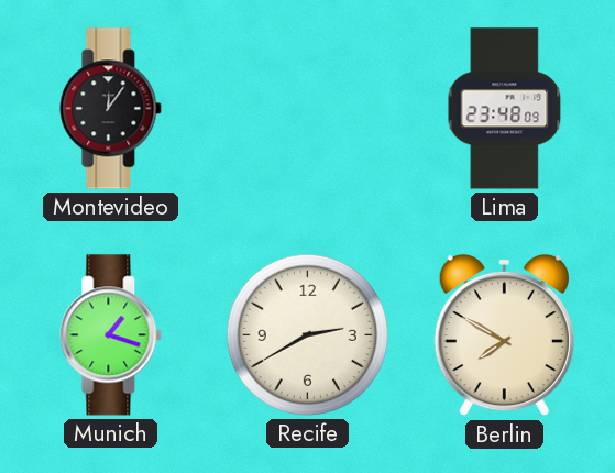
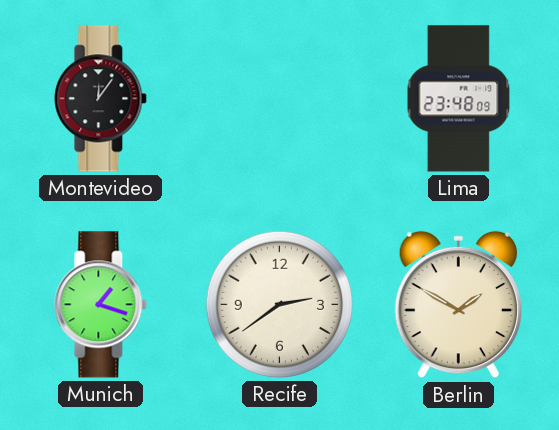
Recife: 2:40 -> 2:39
Berlin: 7:50 -> 1:50
